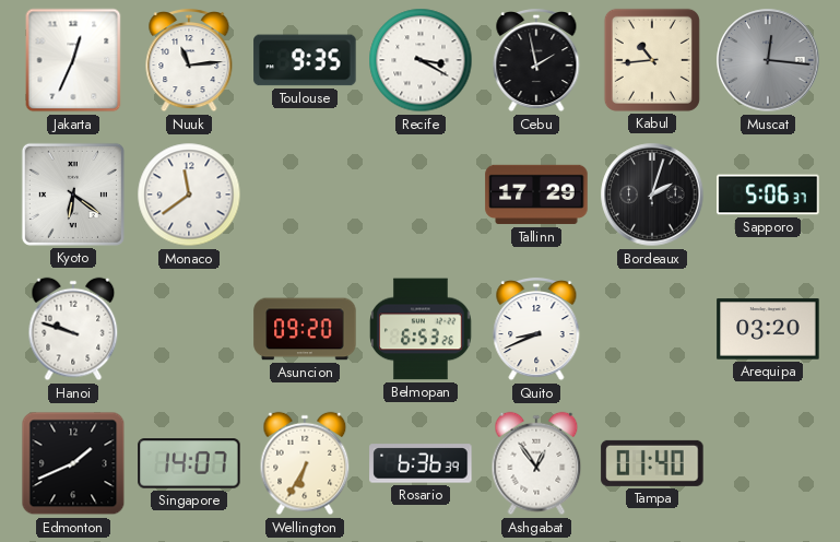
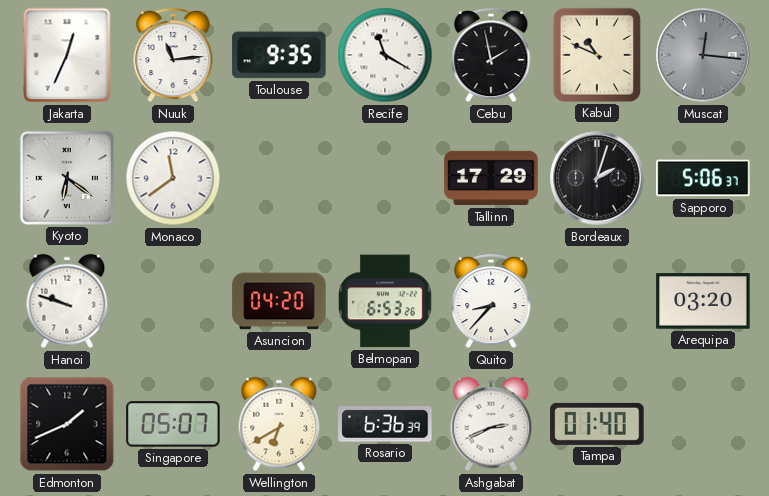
Recife: 3:20 -> 11:20
Kabul: 10:44 -> 10:49
Asuncion: 09:20 -> 04:20
Quito: 8:41 -> 8:37
Singapore: 14:07 -> 05:07
Wellington: 6:35 -> 6:40
Ashgabat: 12:54 -> 2:41
